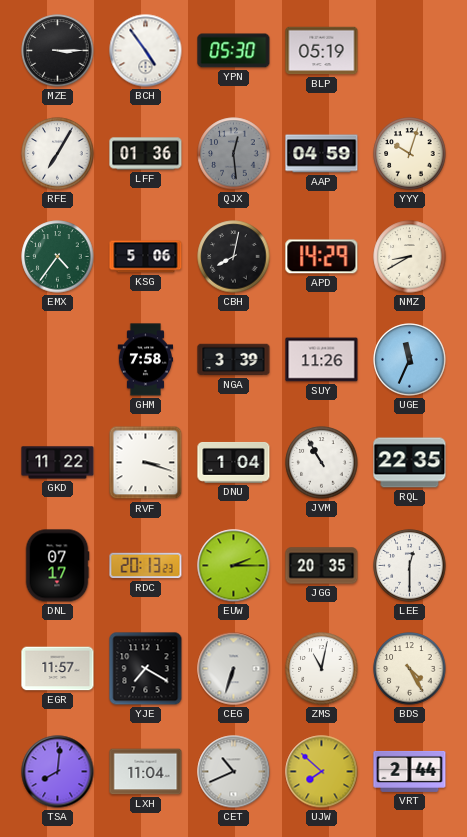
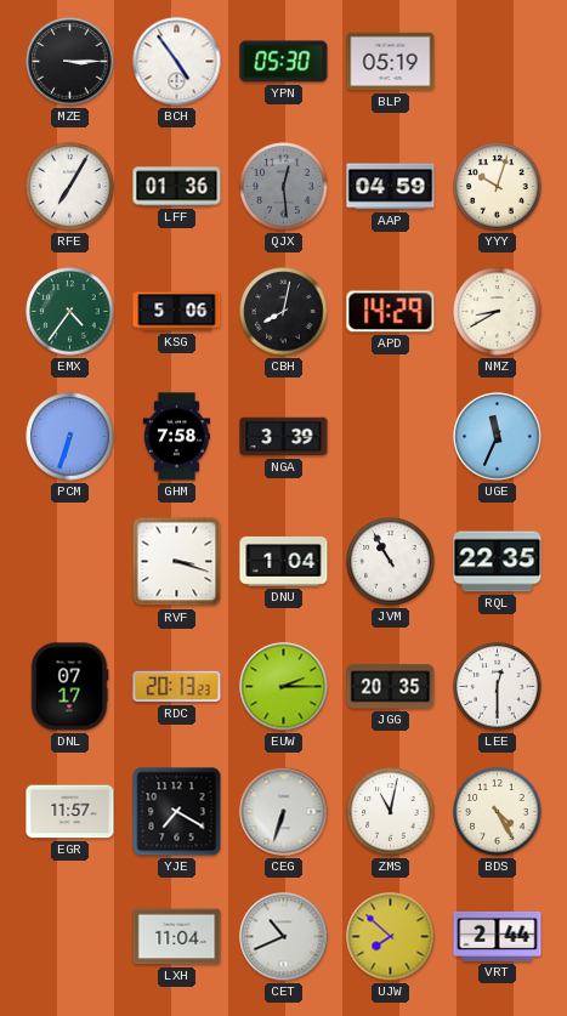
PCM: none -> 6:33
SUY: 11:26 -> none
GKD: 11:22 -> none
TSA: 8:01 -> none
